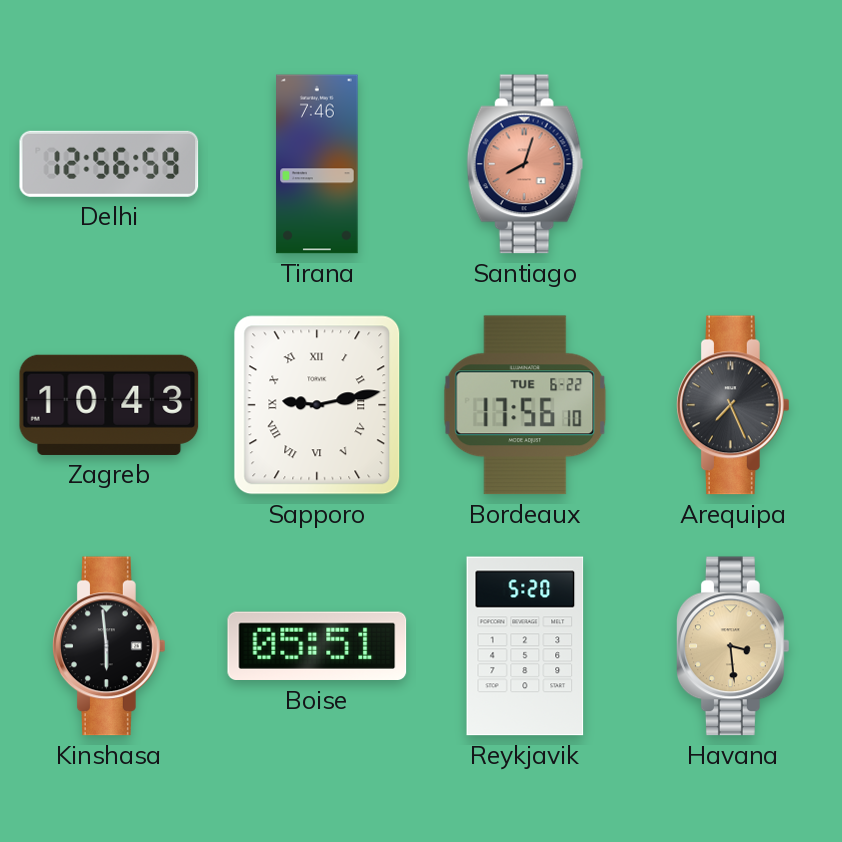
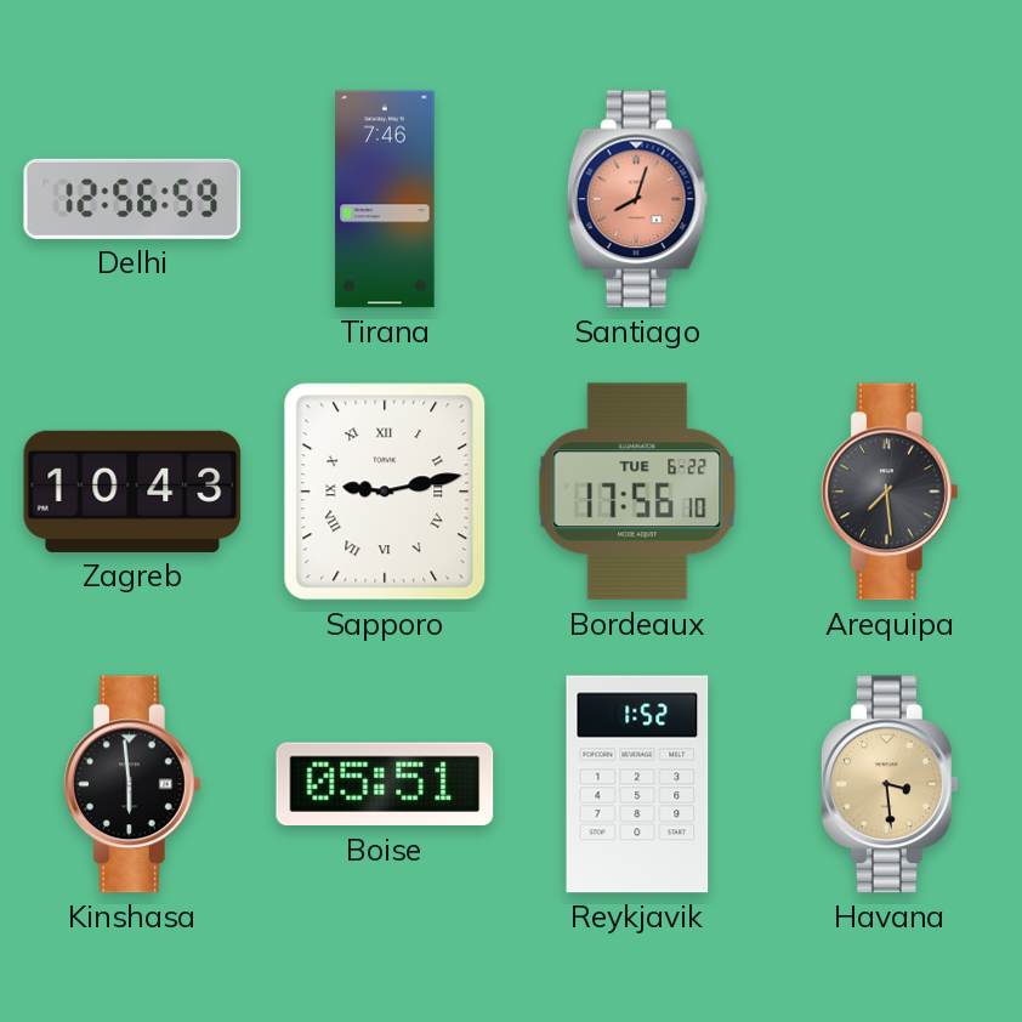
Arequipa: 7:26 -> 7:29
Reykjavik: 5:20 -> 1:52
